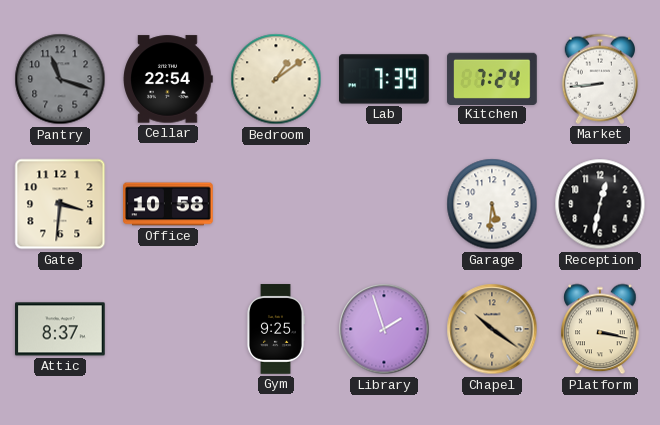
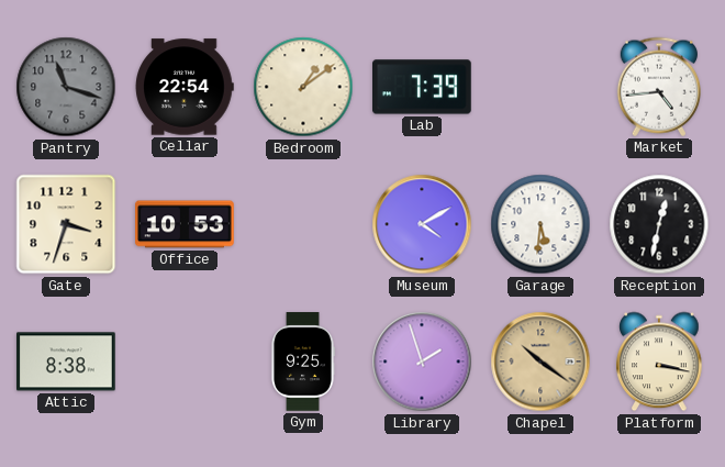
Kitchen: 7:24 -> none
Market: 8:44 -> 4:44
Gate: 3:31 -> 3:33
Office: 10:58 -> 10:53
Museum: none -> 4:10
Attic: 8:37 -> 8:38
